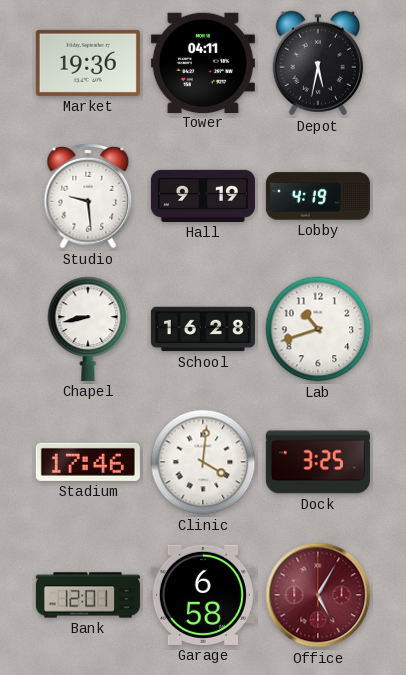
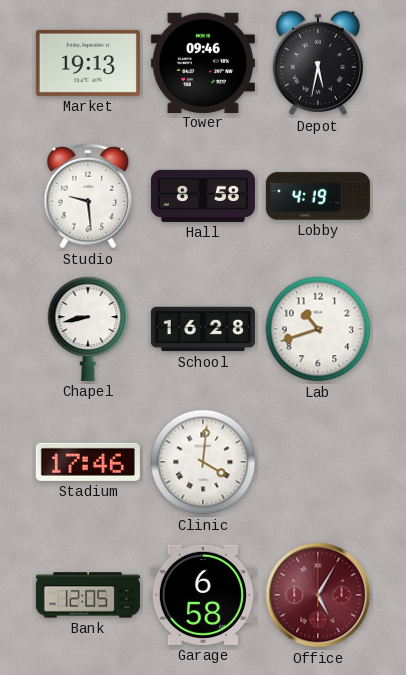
Market: 19:36 -> 19:13
Tower: 04:11 -> 09:46
Hall: 9:19 -> 8:58
Dock: 3:25 -> none
Bank: 12:01 -> 12:05
